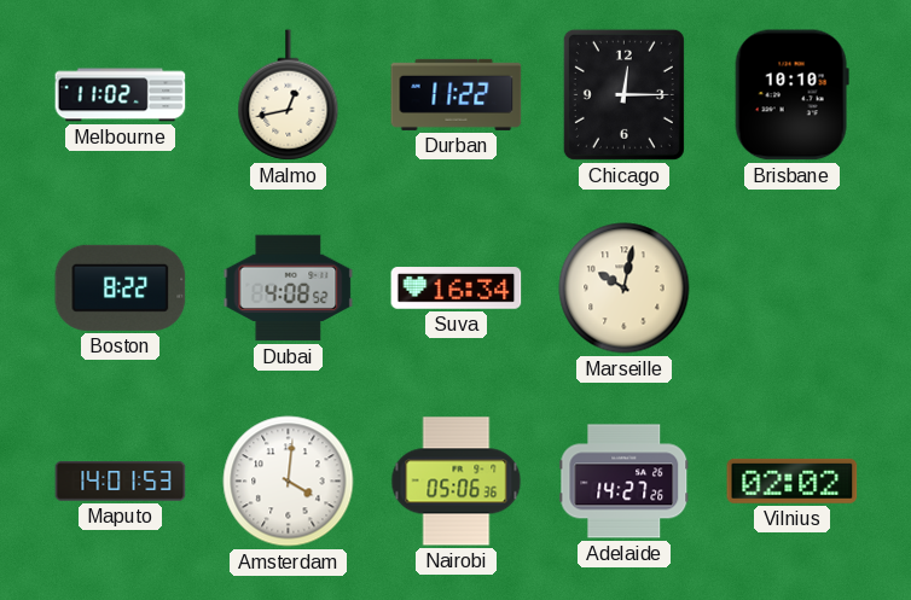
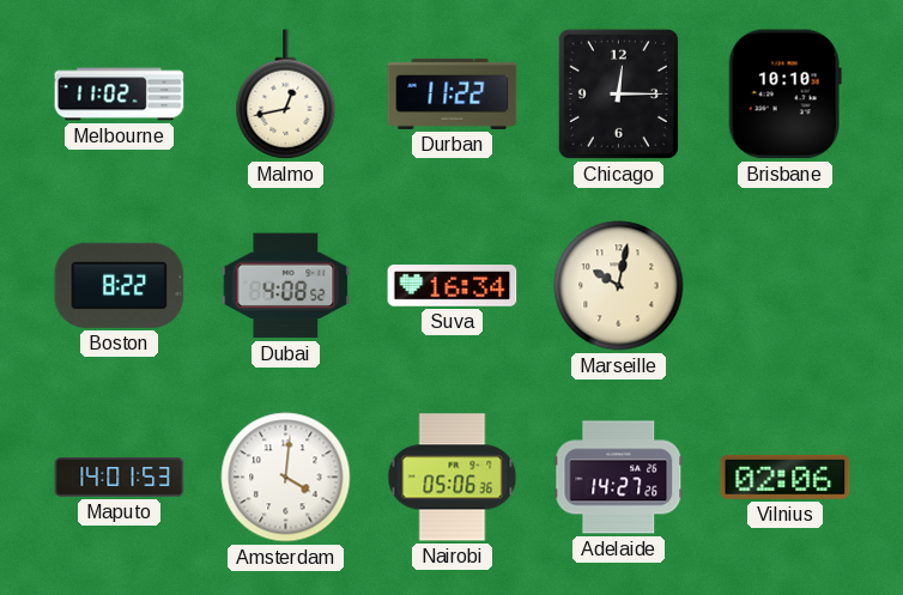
Vilnius: 02:02 -> 02:06
